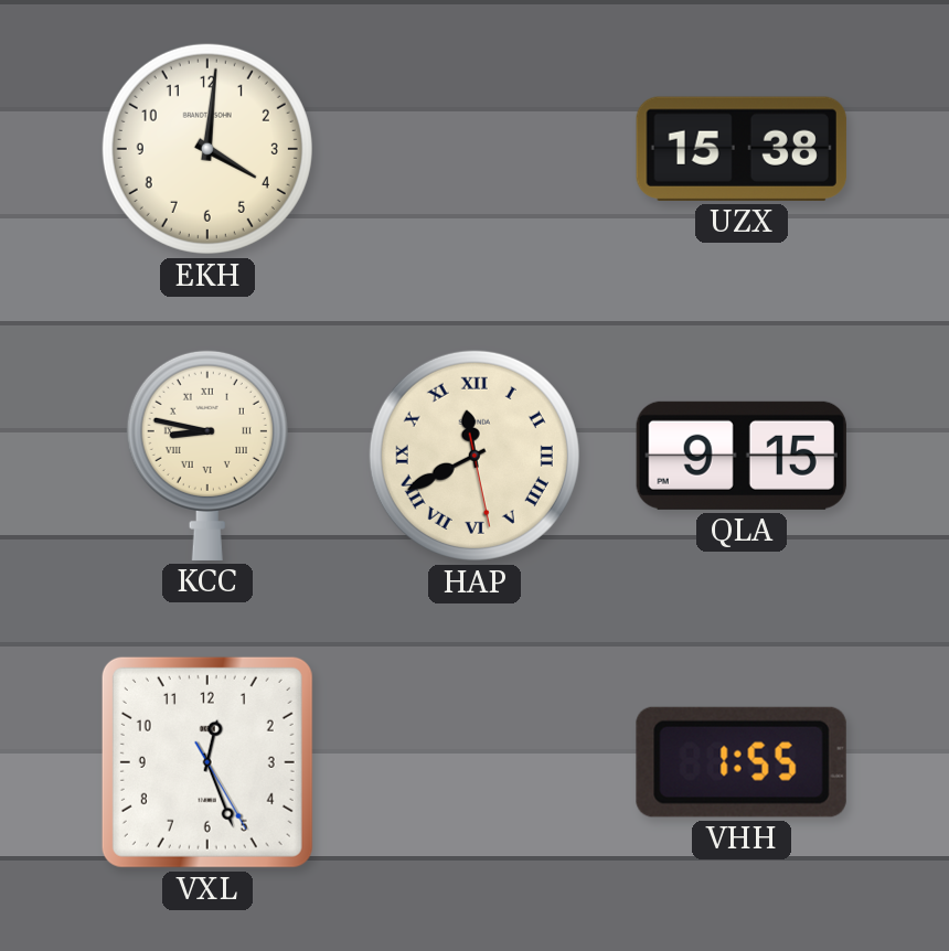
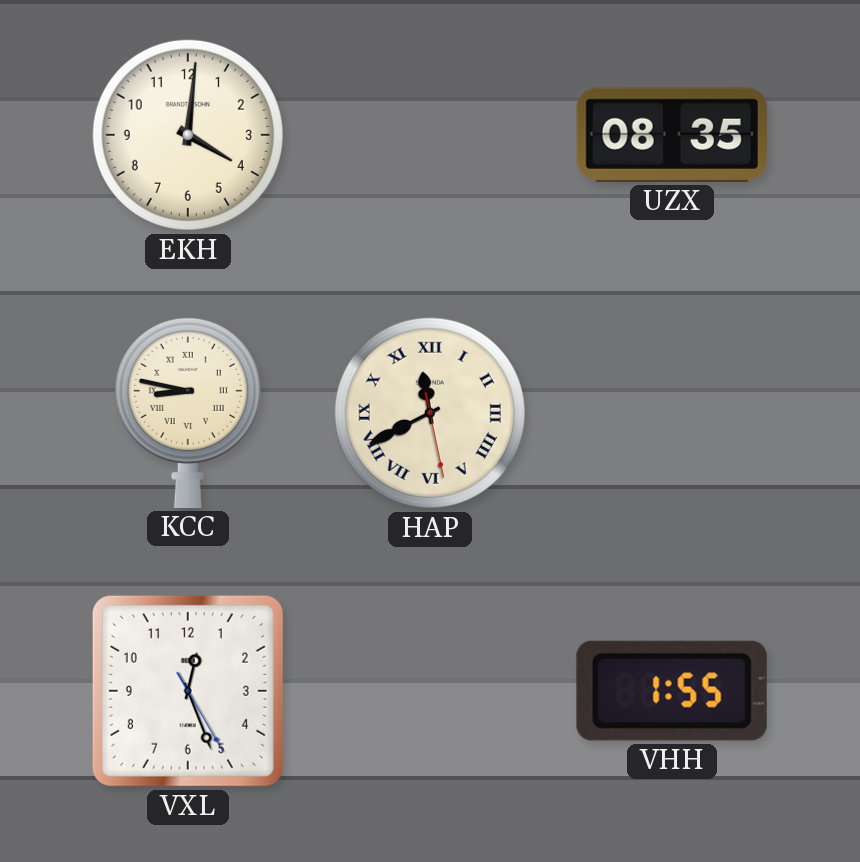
UZX: 15:38 -> 08:35
QLA: 9:15 -> none
